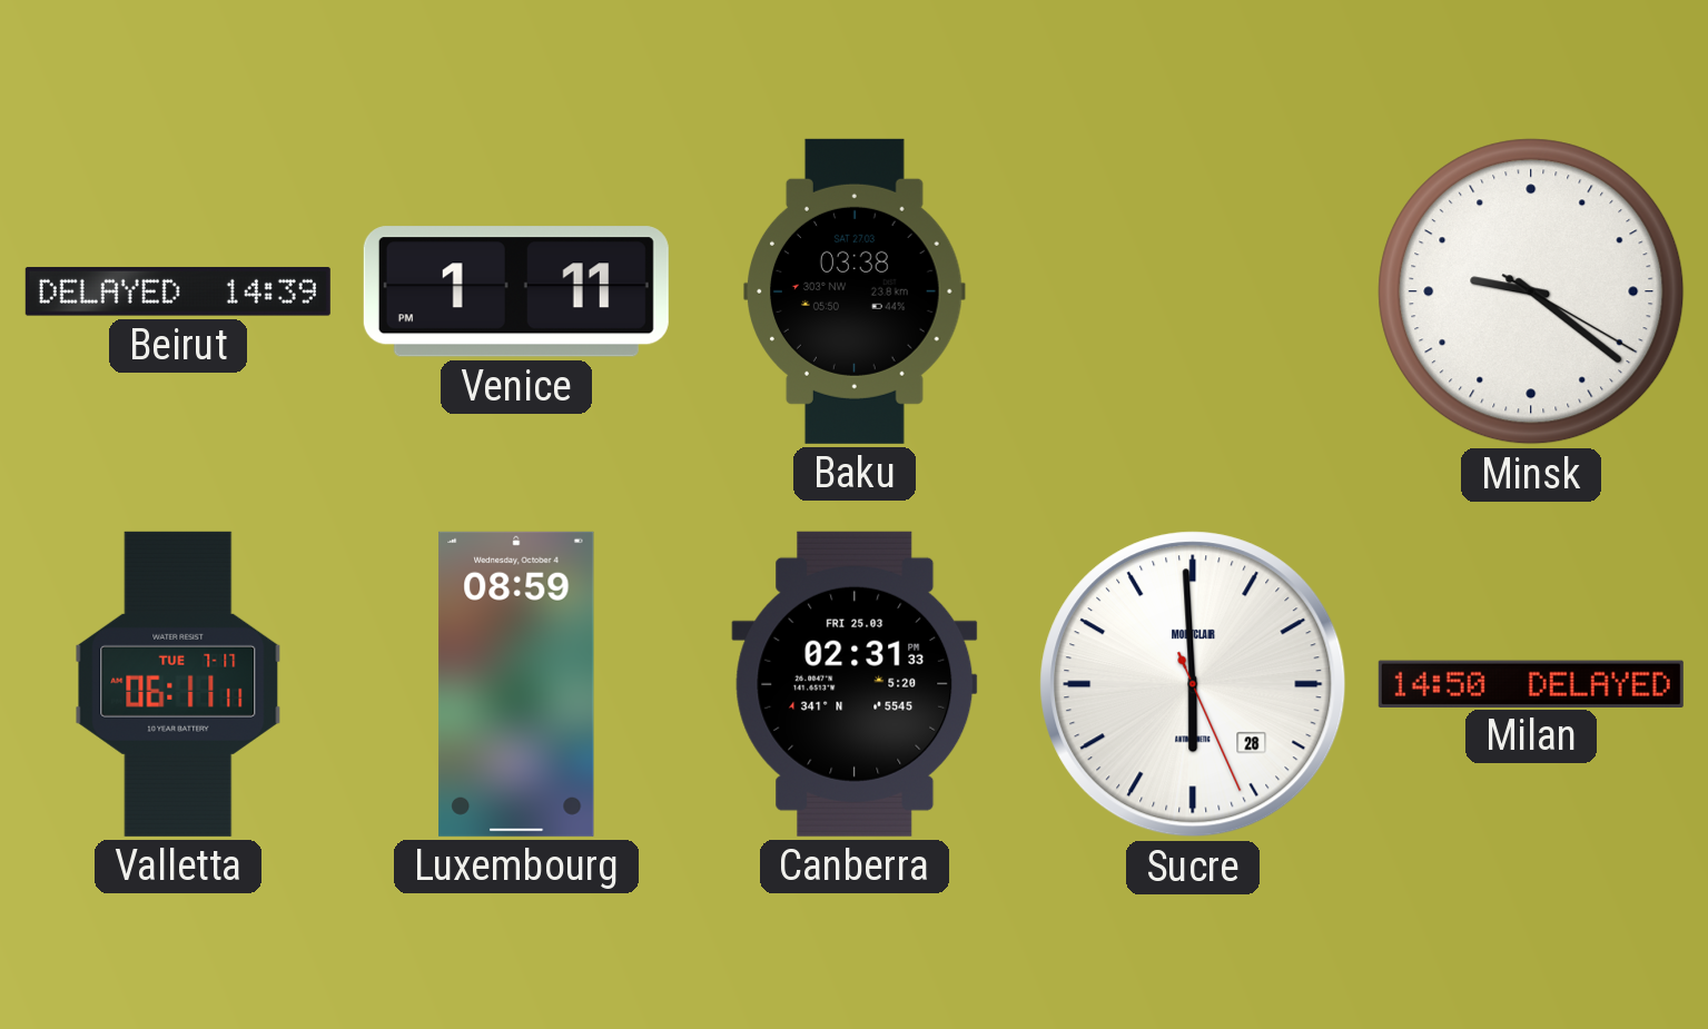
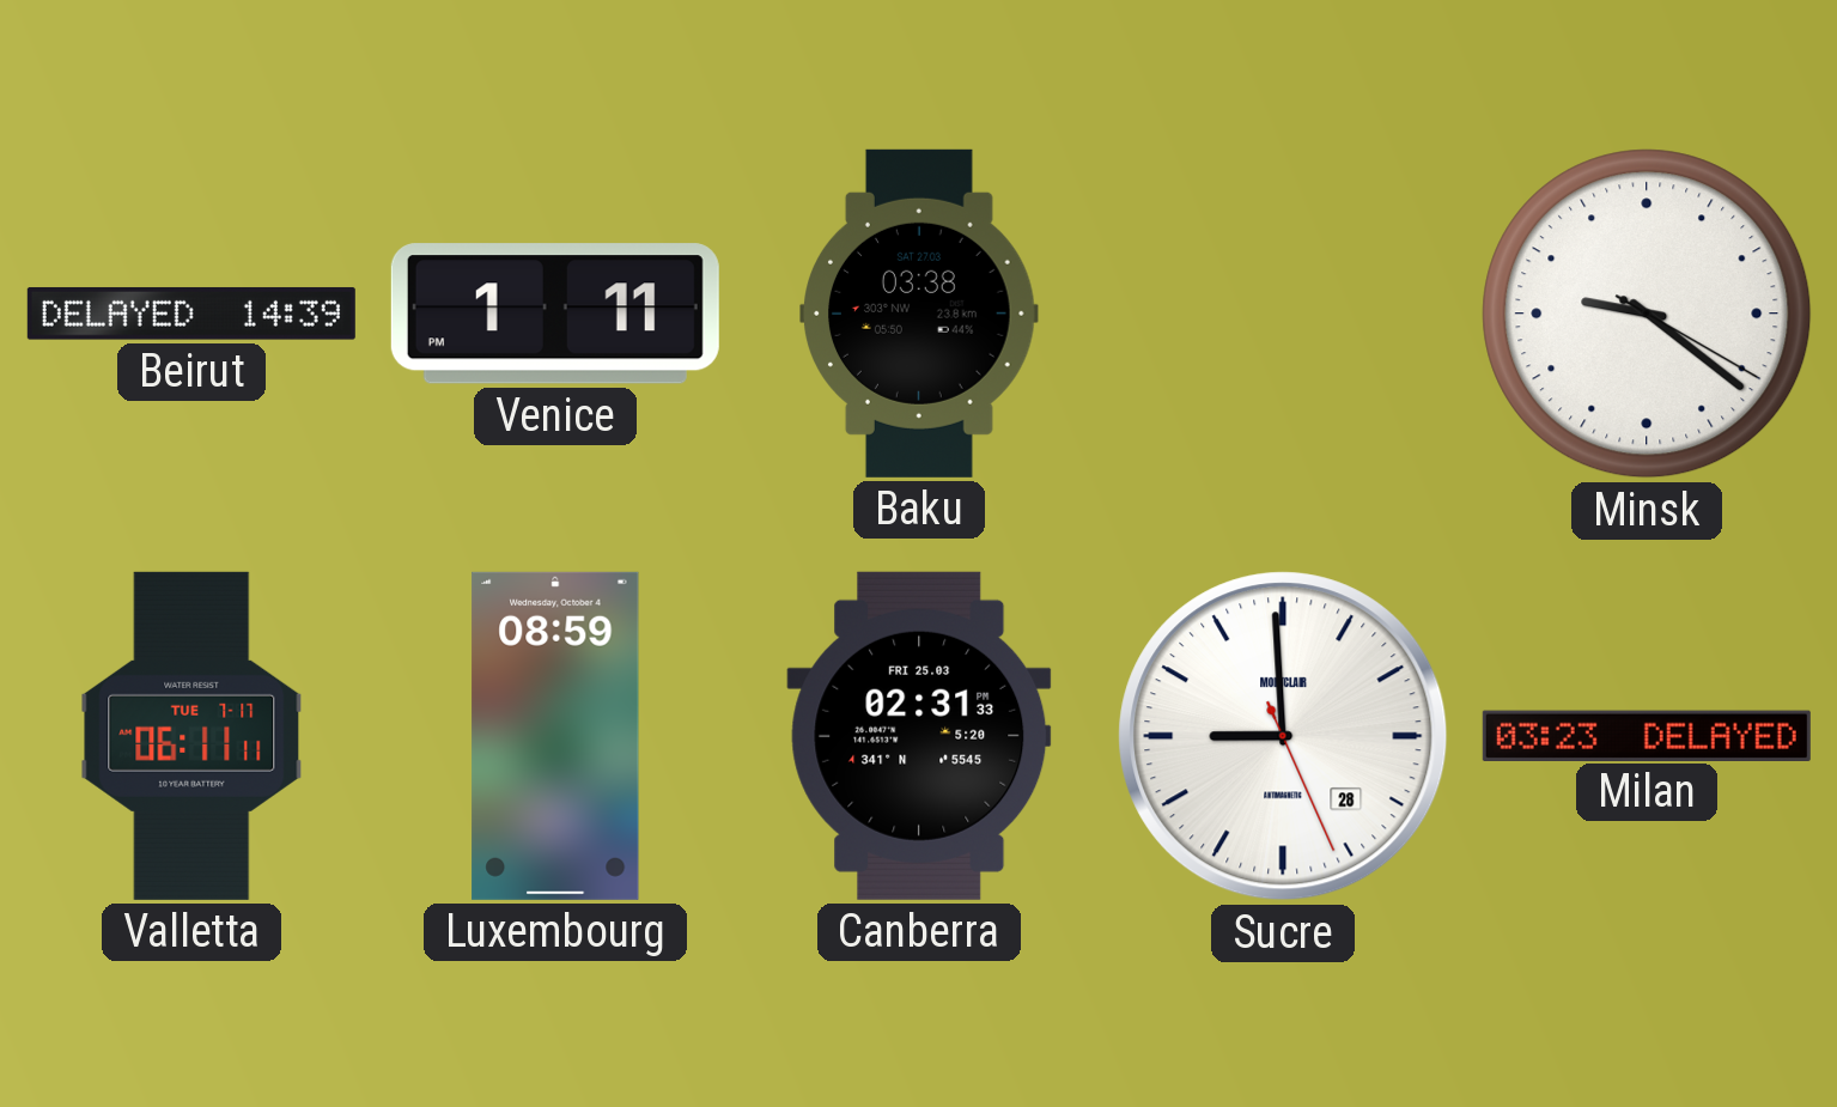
Sucre: 5:59 -> 8:59
Milan: 14:50 -> 03:23
